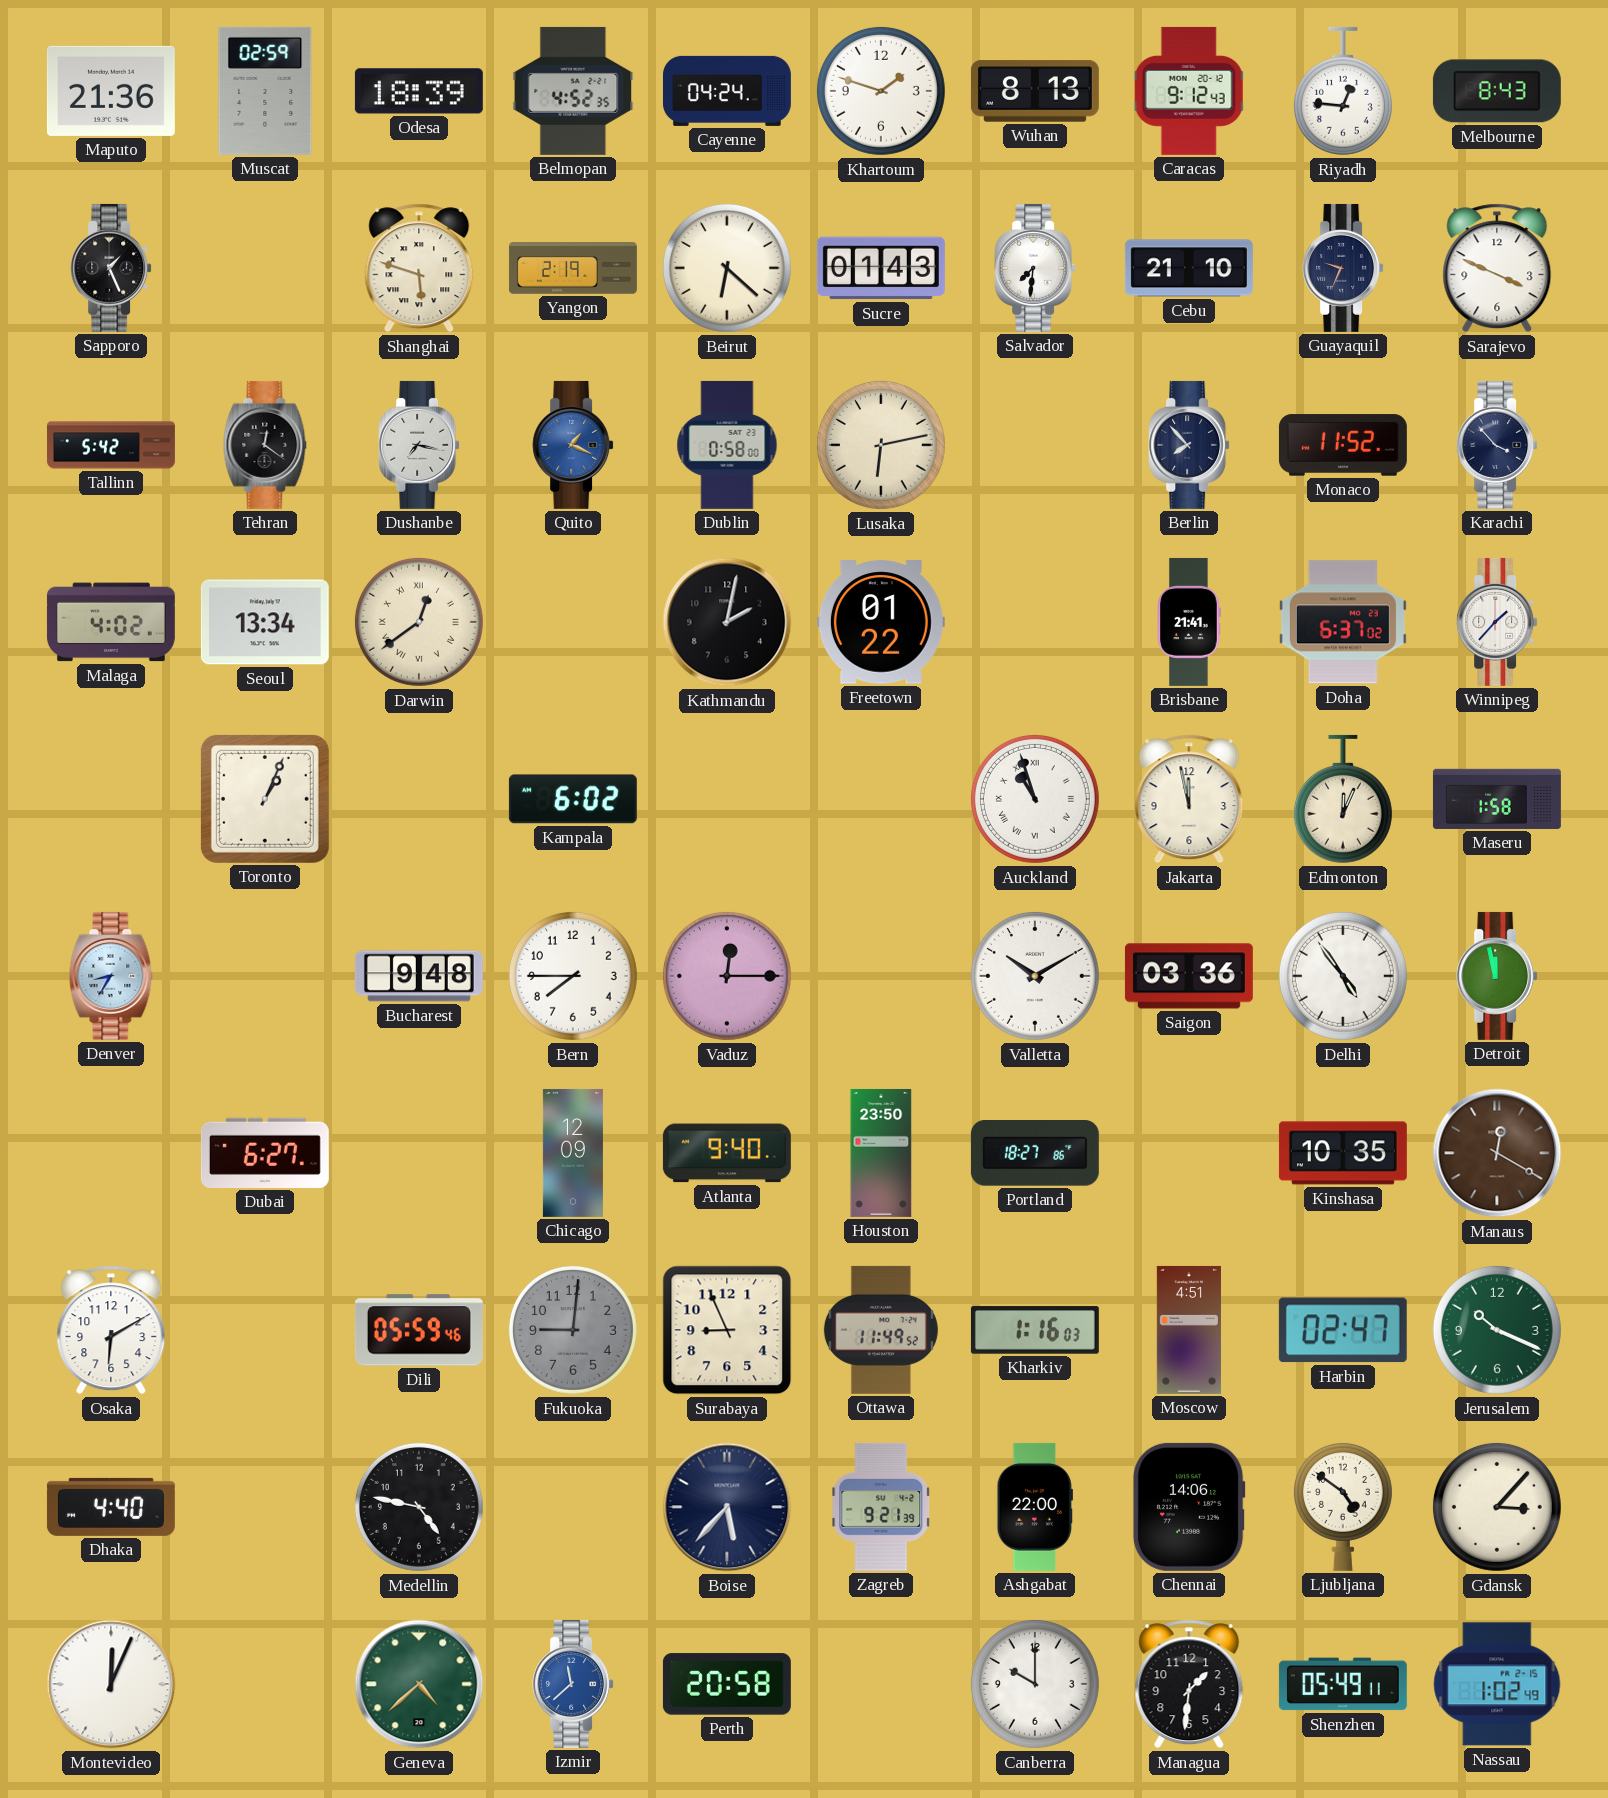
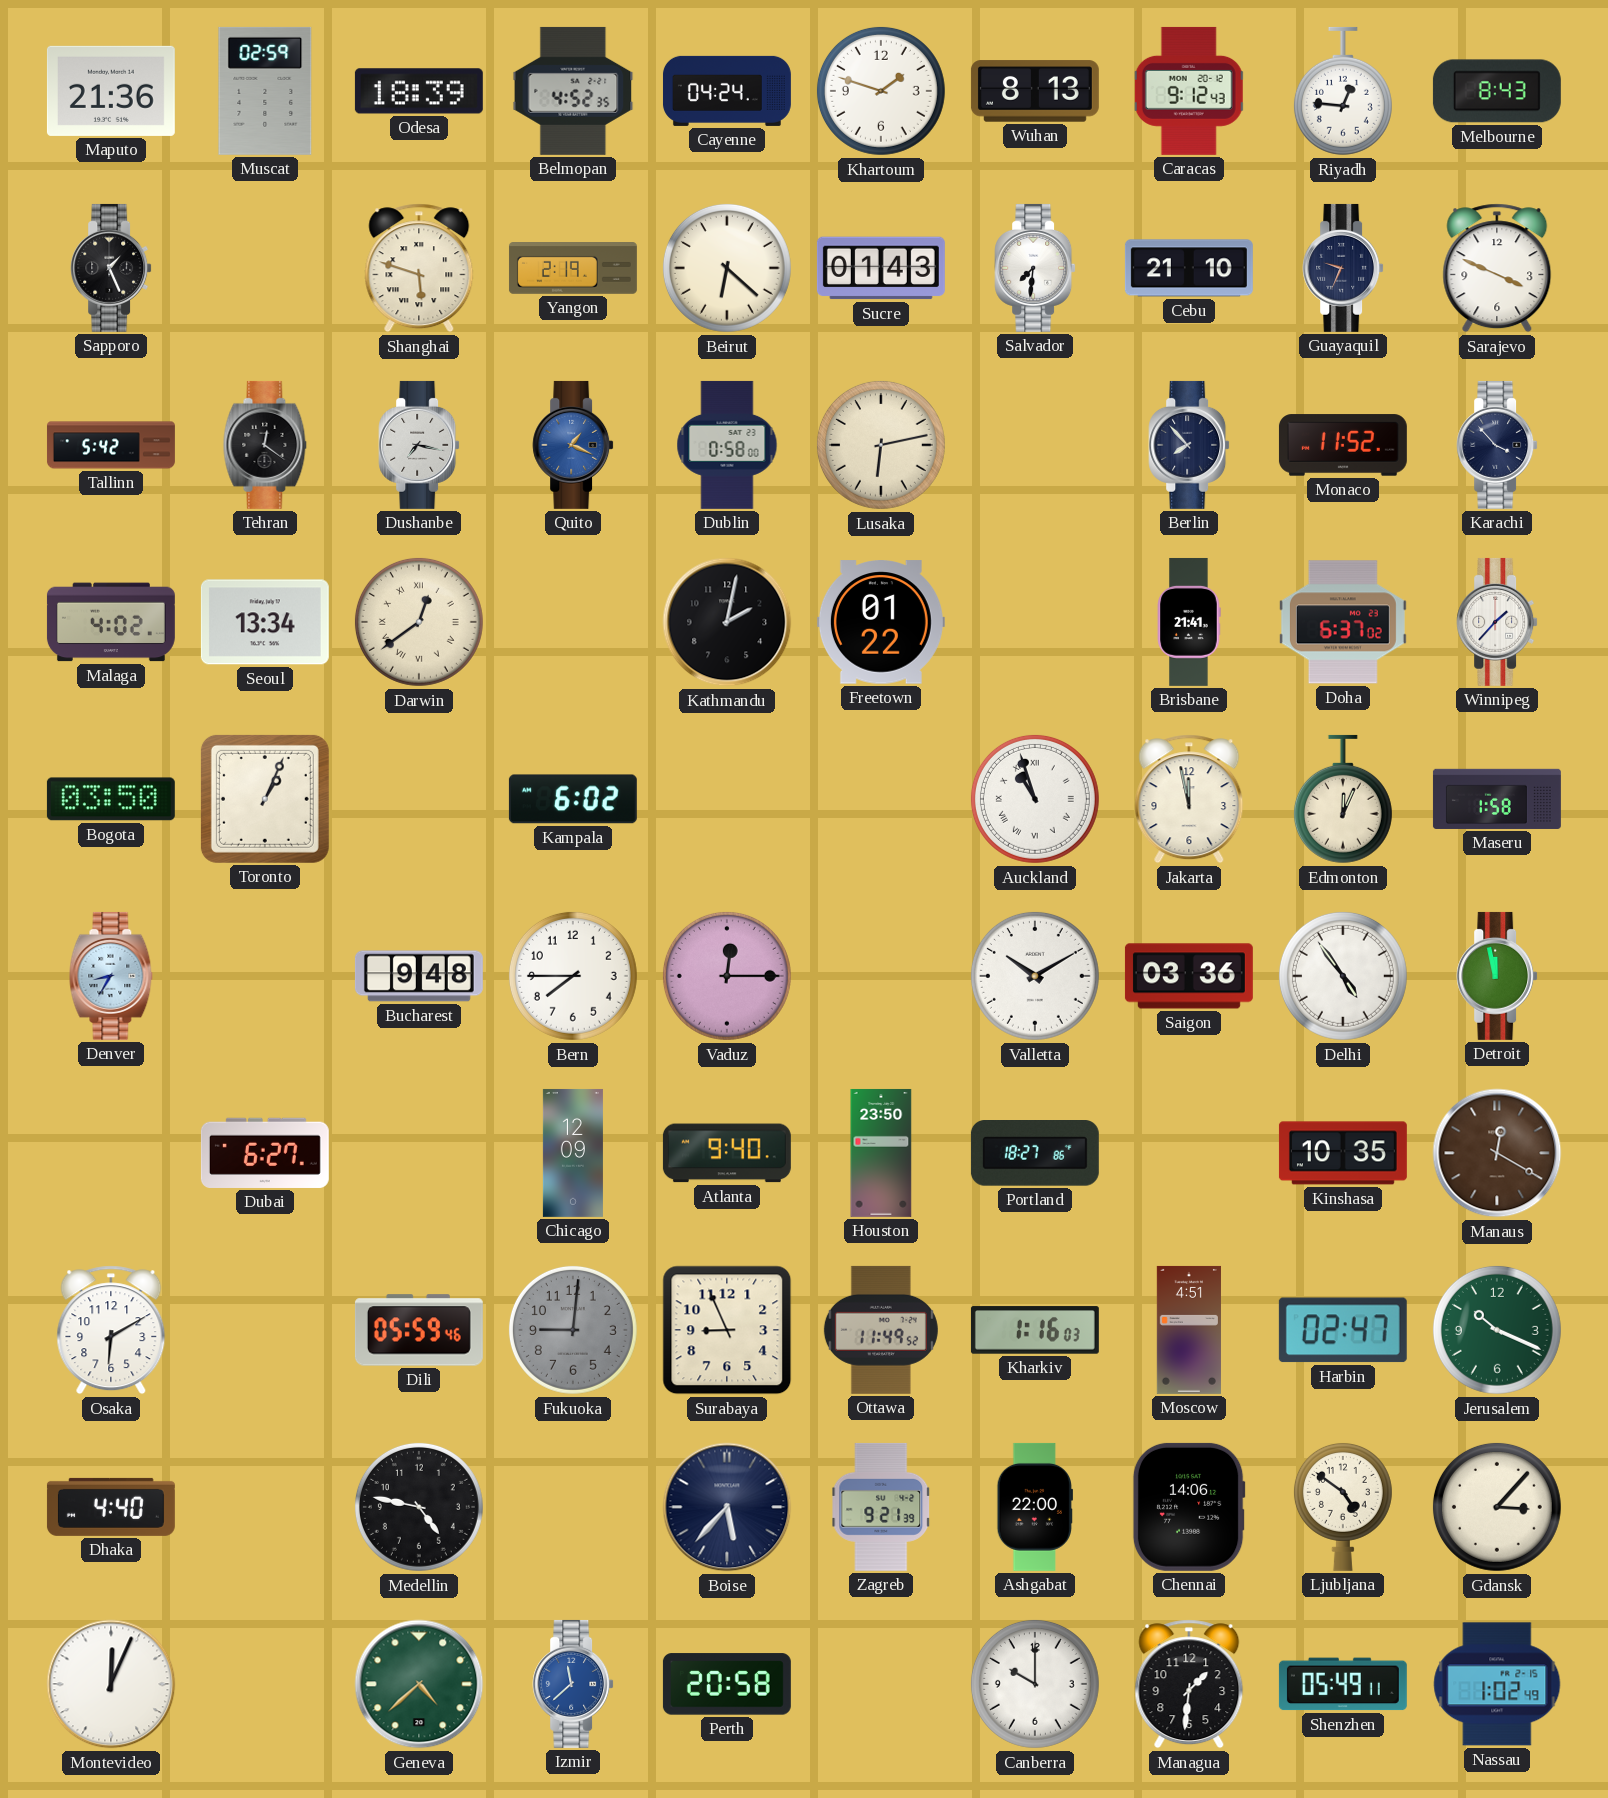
Bogota: none -> 03:50
